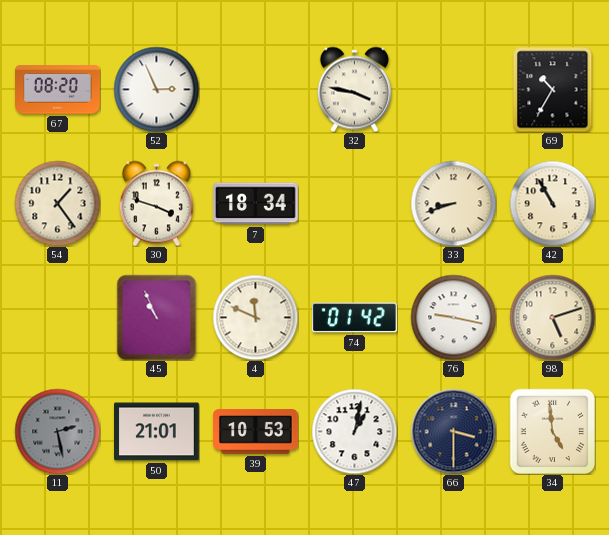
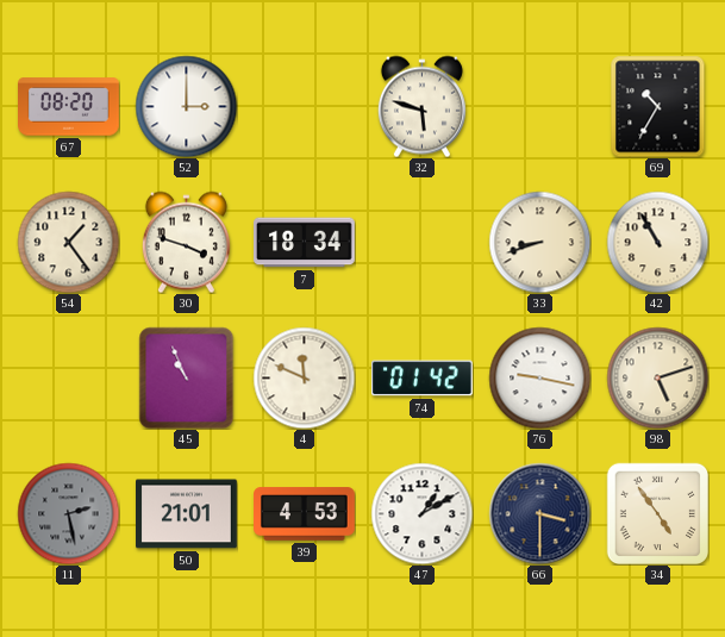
52: 2:56 -> 3:00
32: 3:47 -> 5:48
39: 10:53 -> 4:53
47: 1:02 -> 1:10
34: 4:59 -> 4:54
